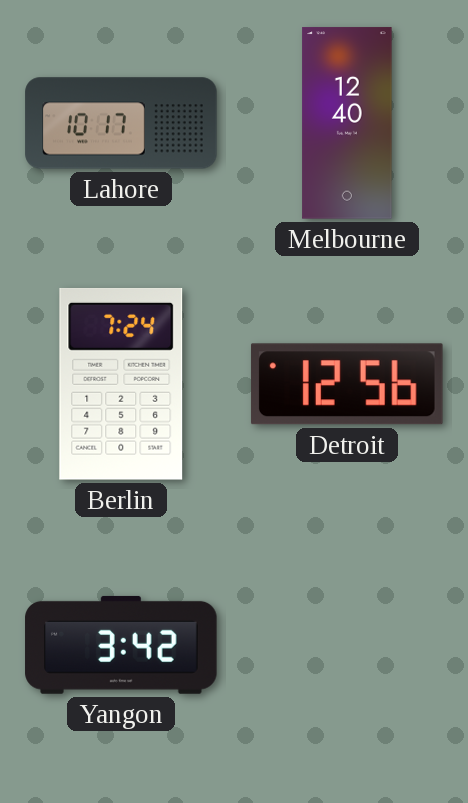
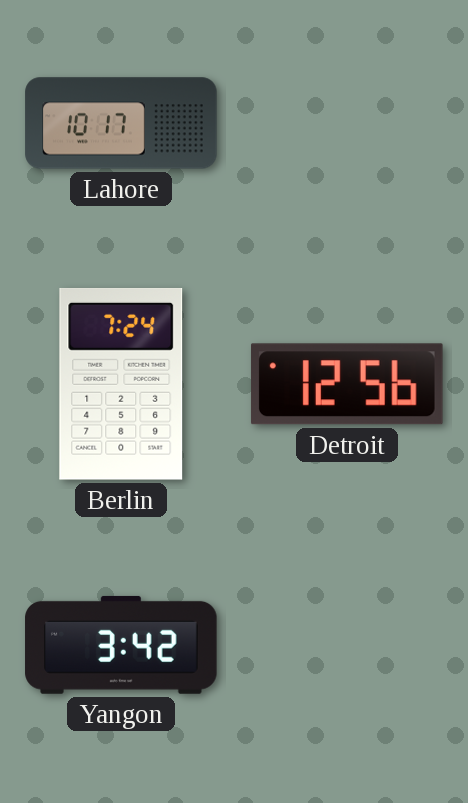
Melbourne: 12:40 -> none
